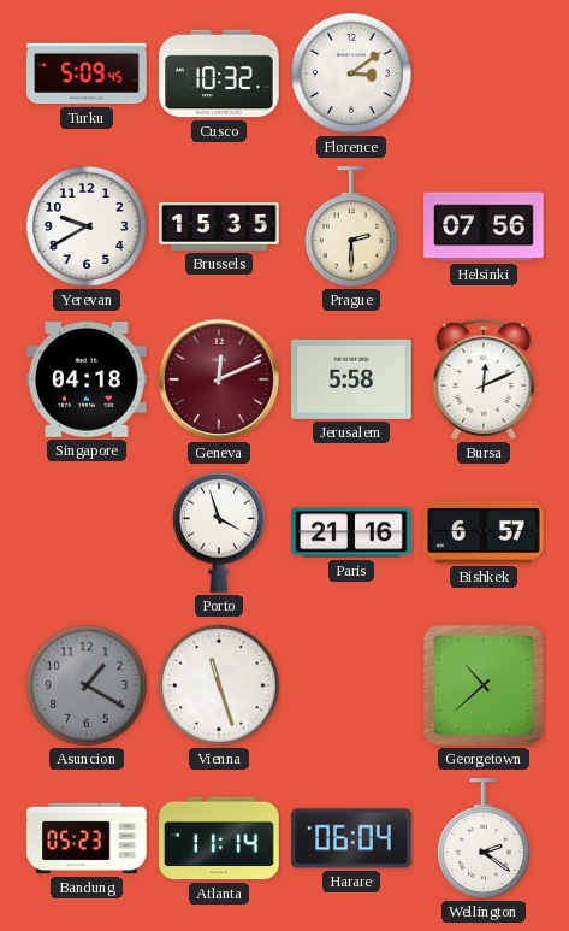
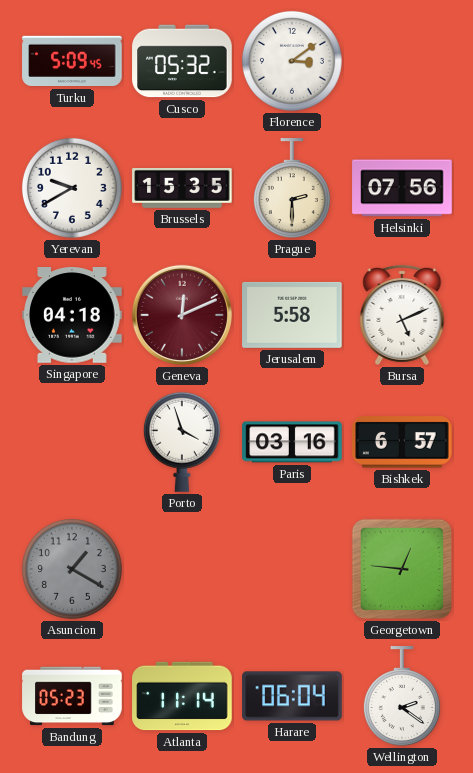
Cusco: 10:32 -> 05:32
Bursa: 12:11 -> 5:11
Paris: 21:16 -> 03:16
Vienna: 11:27 -> none
Georgetown: 10:38 -> 12:46
